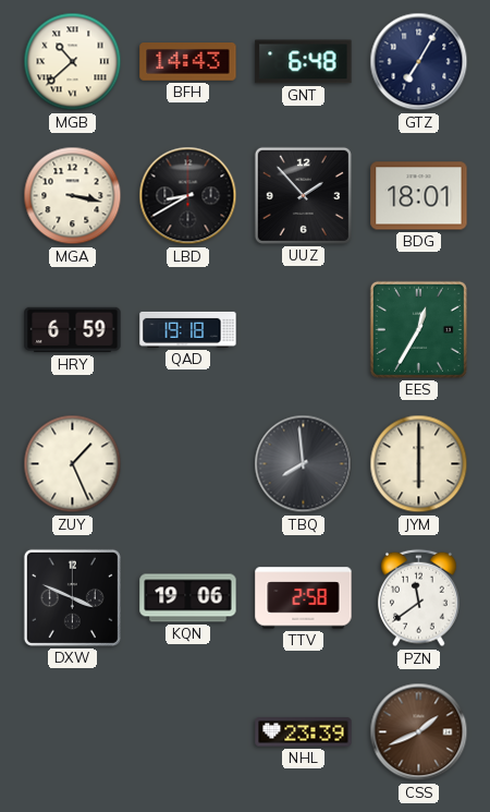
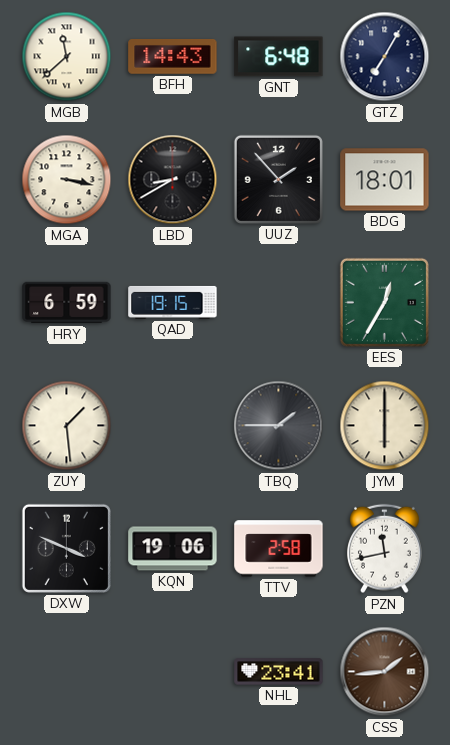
MGB: 10:38 -> 11:38
QAD: 19:18 -> 19:15
ZUY: 1:26 -> 1:29
TBQ: 7:59 -> 1:45
PZN: 11:39 -> 11:43
NHL: 23:39 -> 23:41
CSS: 1:41 -> 1:44
